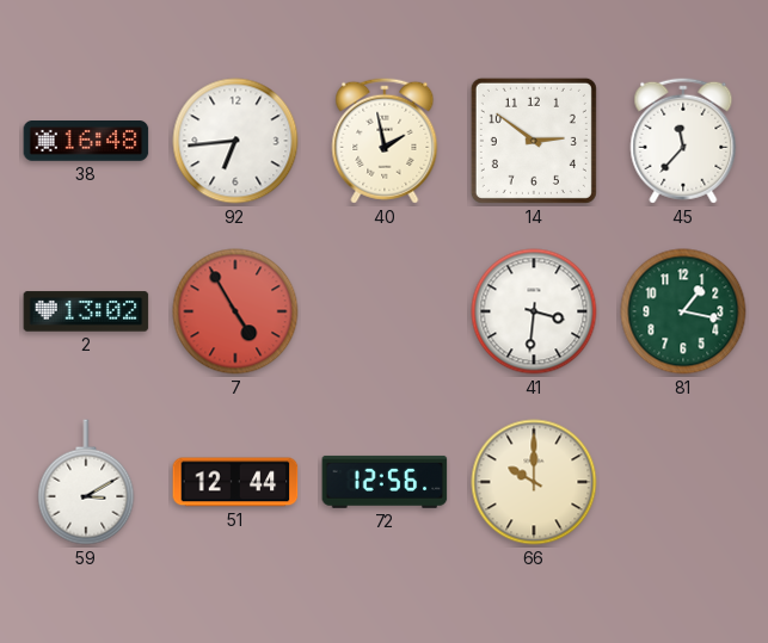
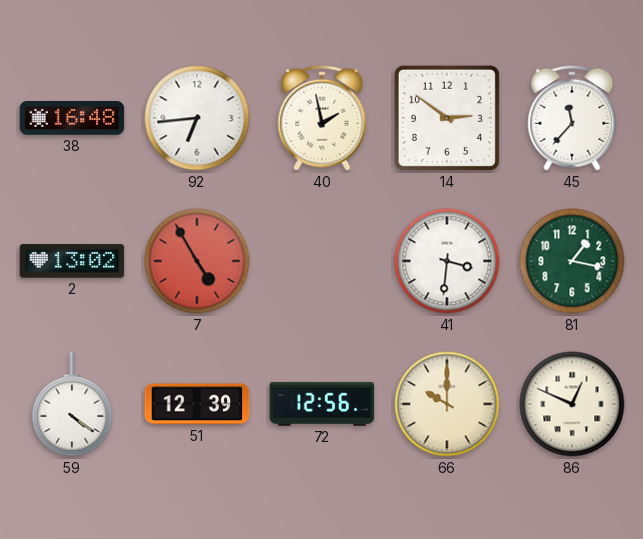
59: 3:10 -> 4:21
51: 12:44 -> 12:39
86: none -> 12:49
